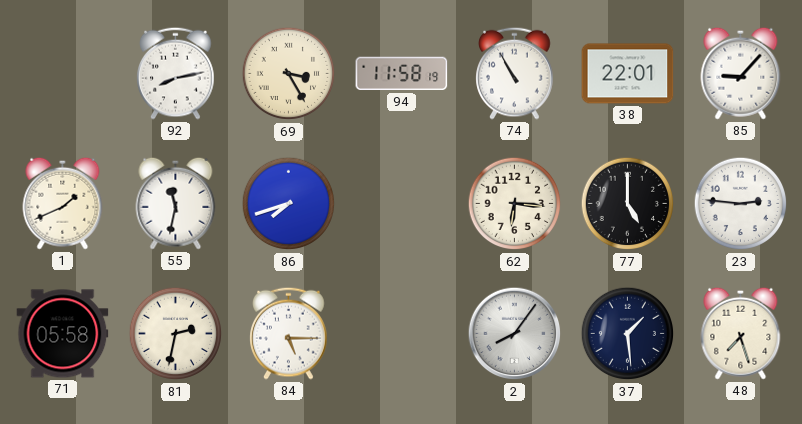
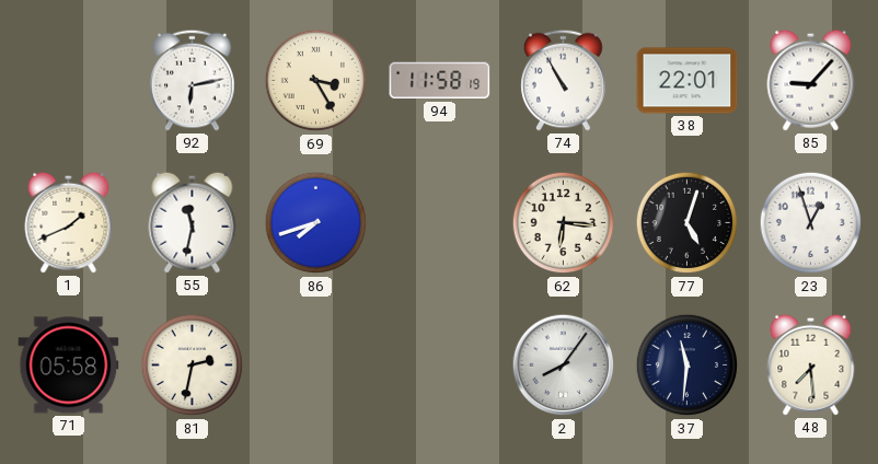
92: 8:13 -> 6:13
77: 5:00 -> 5:03
23: 2:46 -> 12:57
84: 5:15 -> none
37: 1:29 -> 11:31
48: 7:27 -> 7:29
